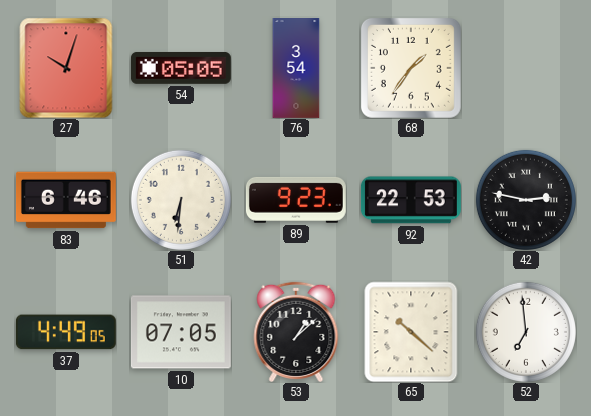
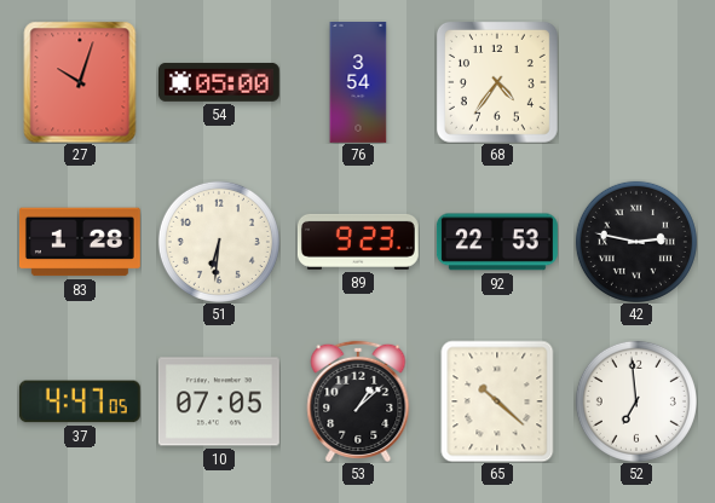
54: 05:05 -> 05:00
68: 1:36 -> 4:36
83: 6:46 -> 1:28
37: 4:49 -> 4:47
